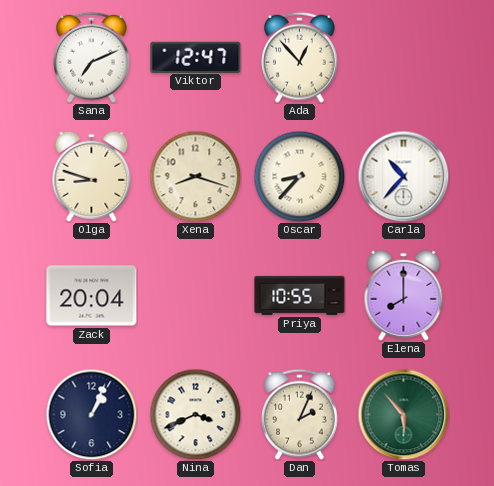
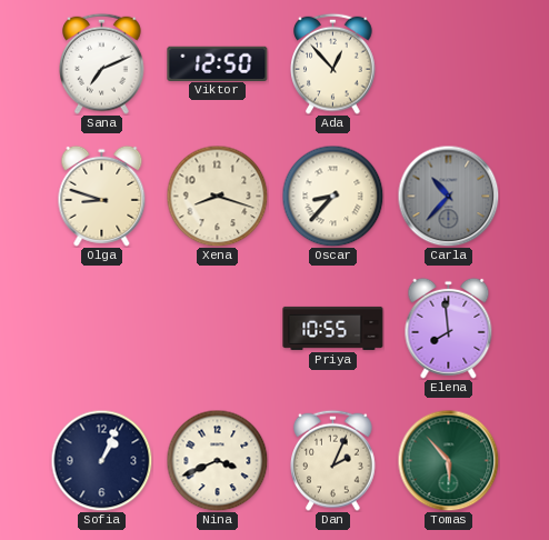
Viktor: 12:47 -> 12:50
Carla dial: white -> grey
Zack: 20:04 -> none
Elena: 8:00 -> 7:59
